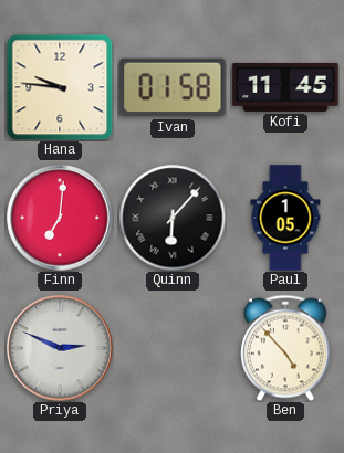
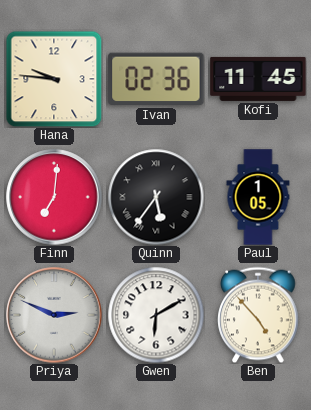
Ivan: 01:58 -> 02:36
Quinn: 6:07 -> 5:36
Gwen: none -> 6:10
